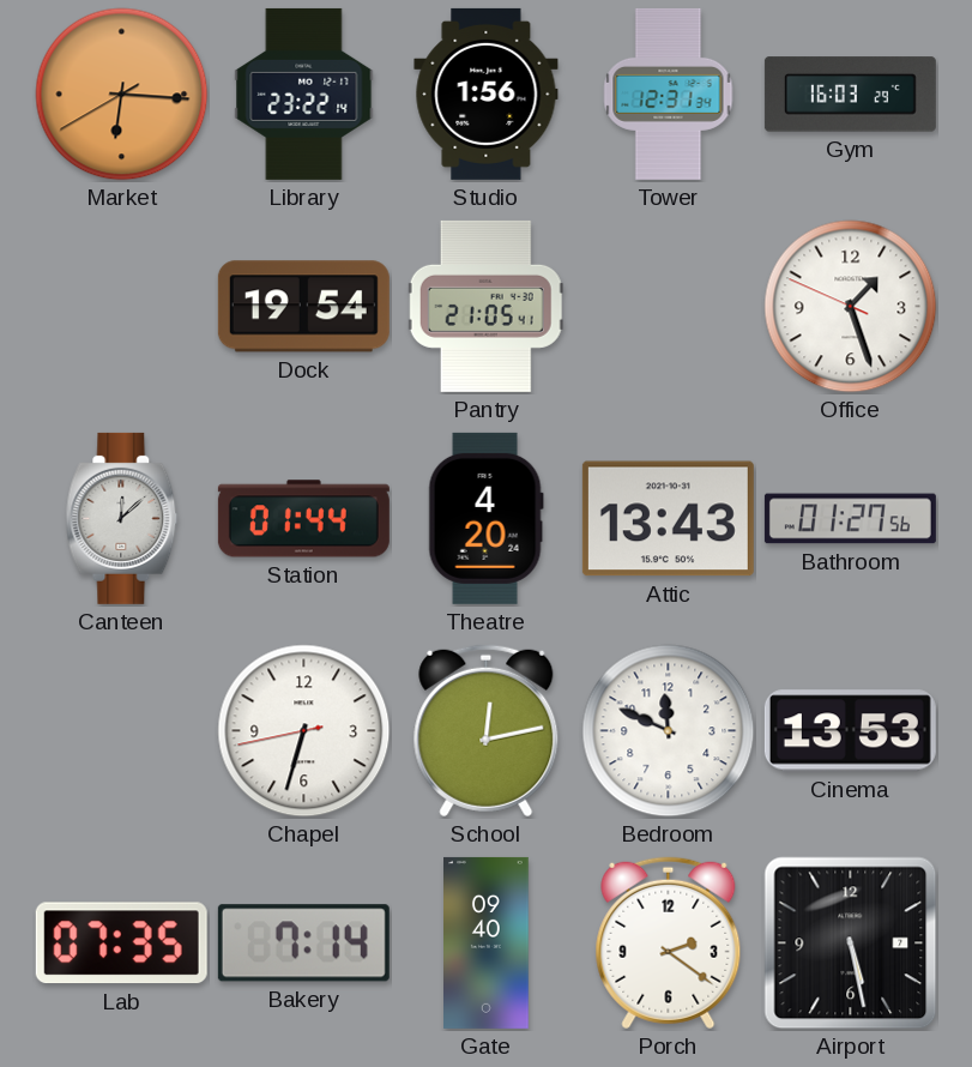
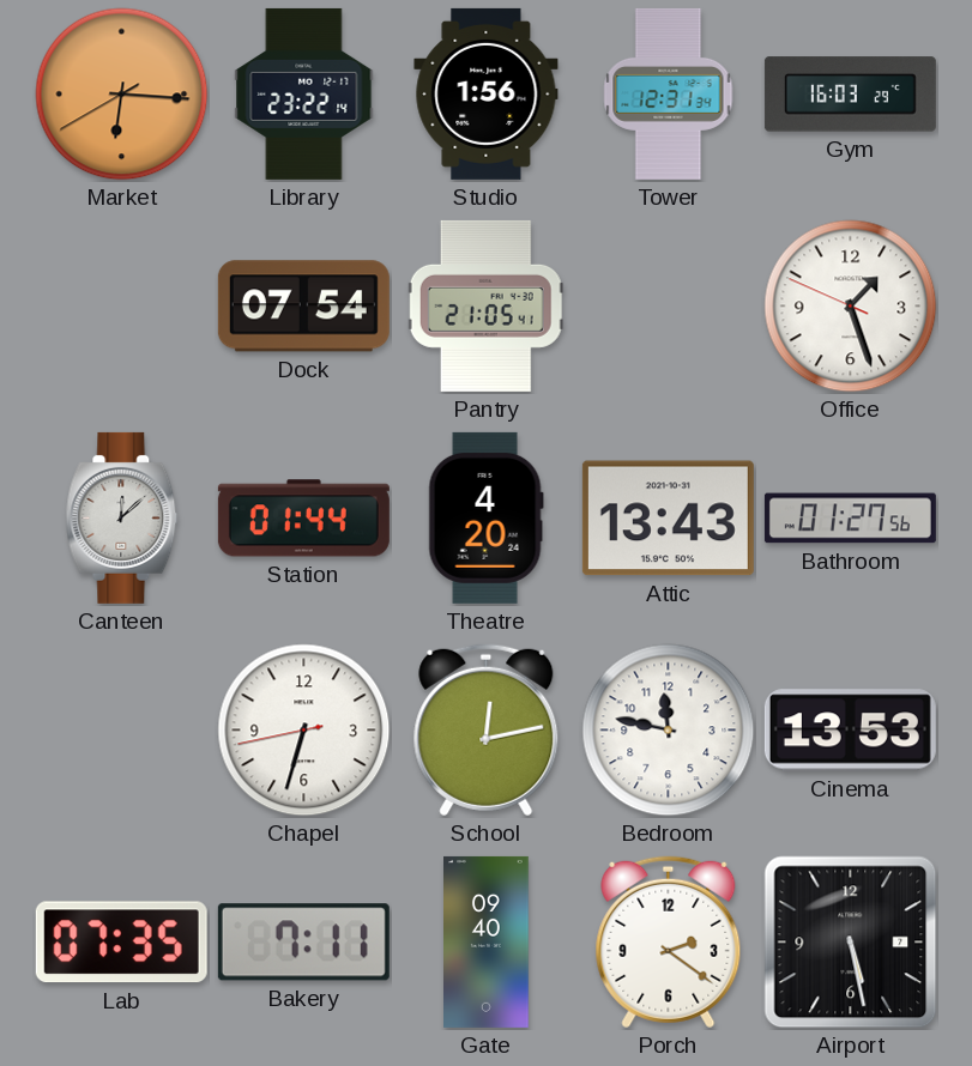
Dock: 19:54 -> 07:54
Bedroom: 11:49 -> 11:47
Bakery: 7:14 -> 7:11
